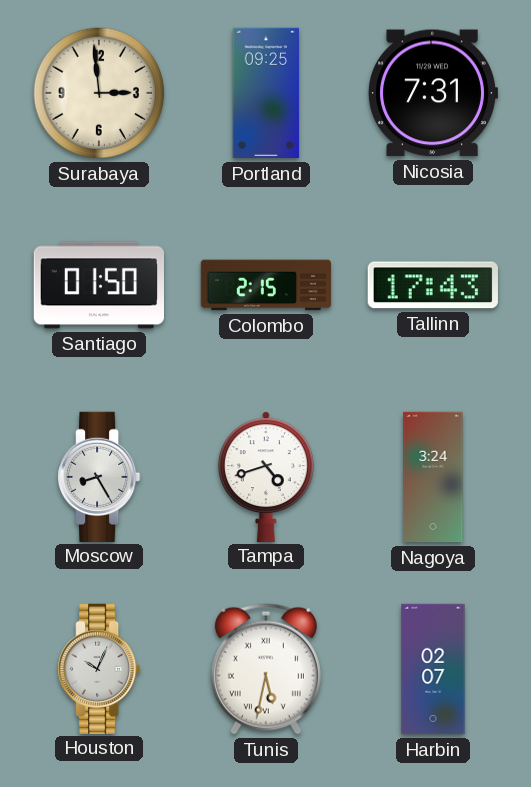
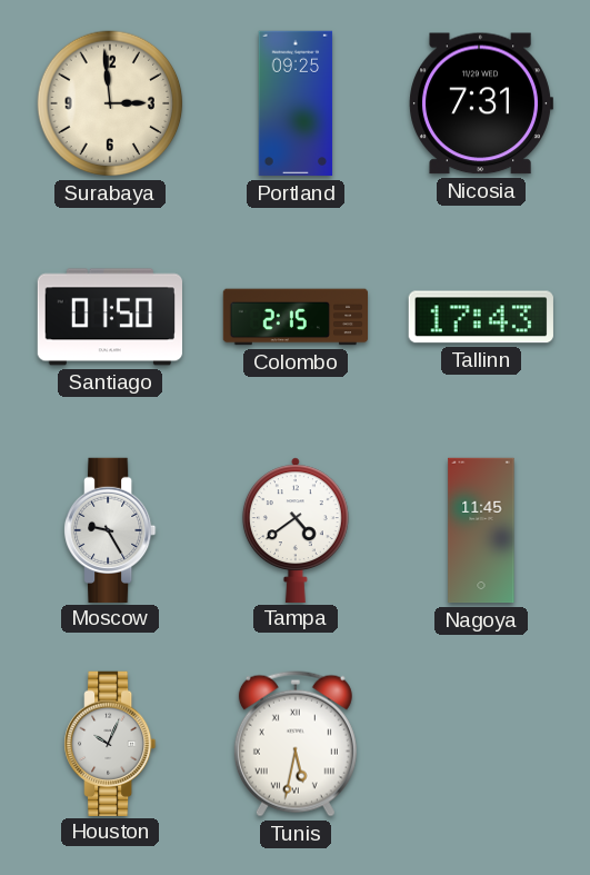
Moscow: 8:25 -> 9:25
Tampa: 4:42 -> 4:39
Nagoya: 3:24 -> 11:45
Harbin: 02:07 -> none
